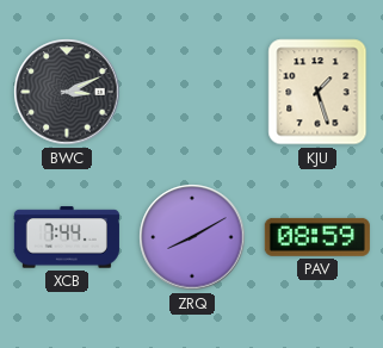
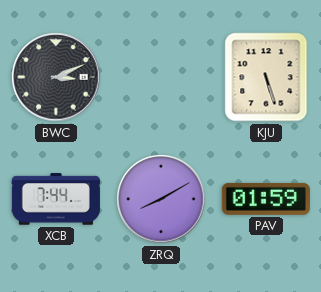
KJU: 1:27 -> 5:27
PAV: 08:59 -> 01:59
